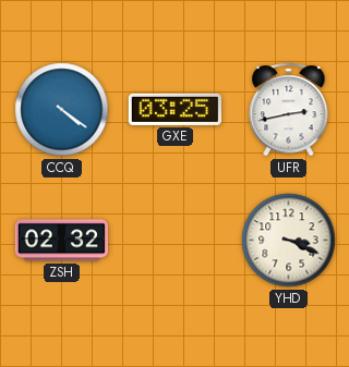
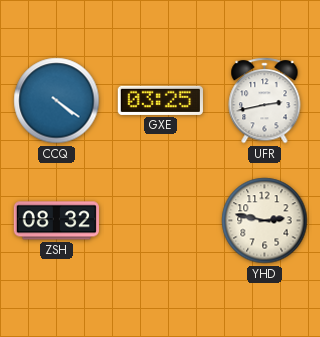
ZSH: 02:32 -> 08:32
YHD: 3:19 -> 2:47
